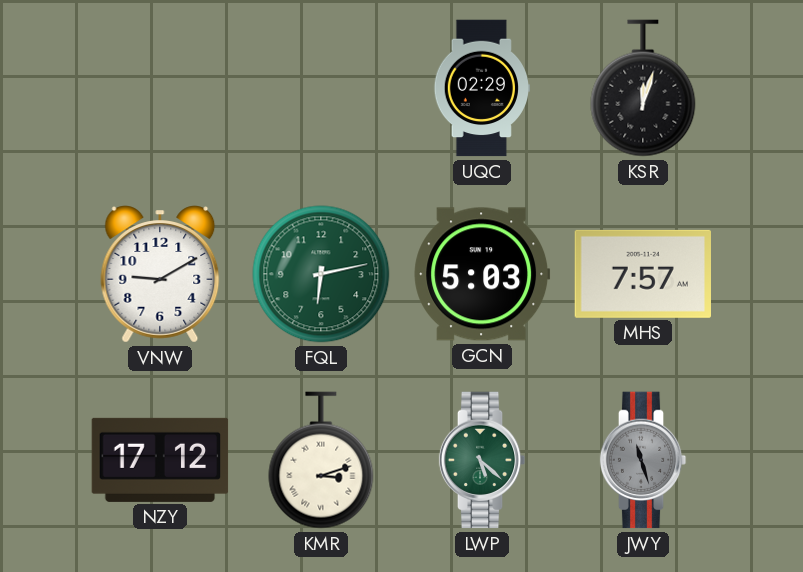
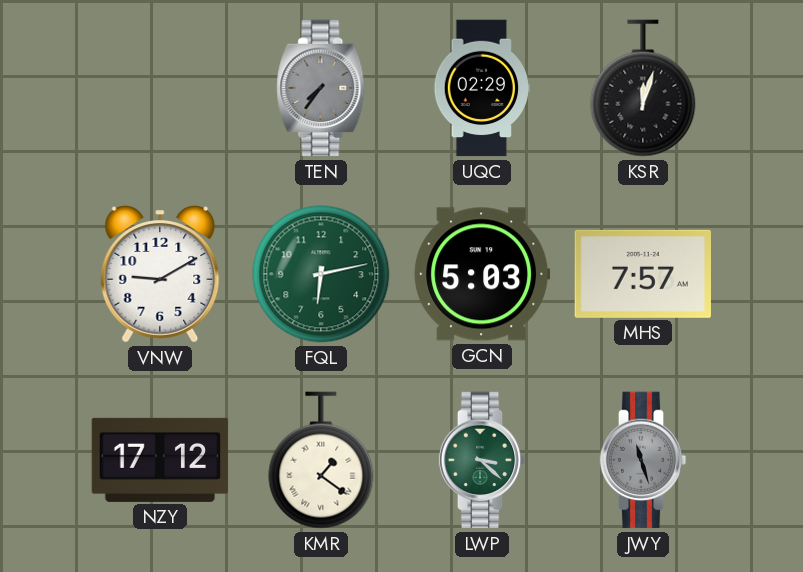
TEN: none -> 7:36
KMR: 3:12 -> 1:21
LWP: 5:22 -> 3:22
